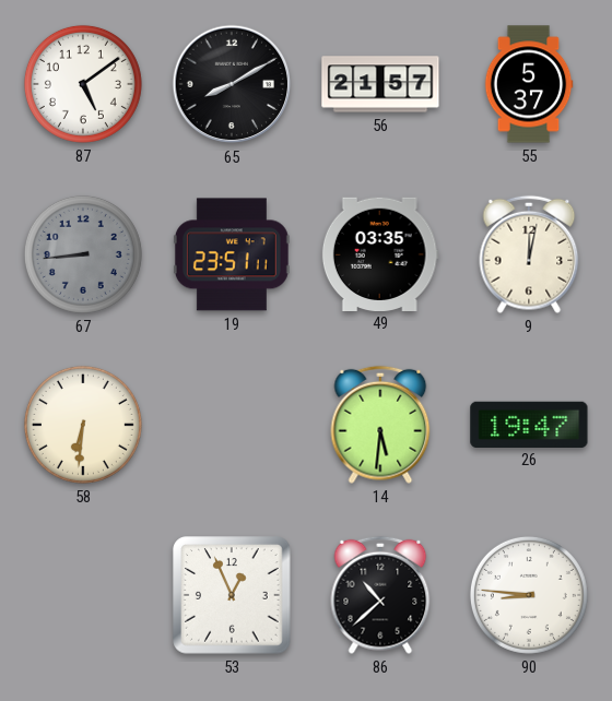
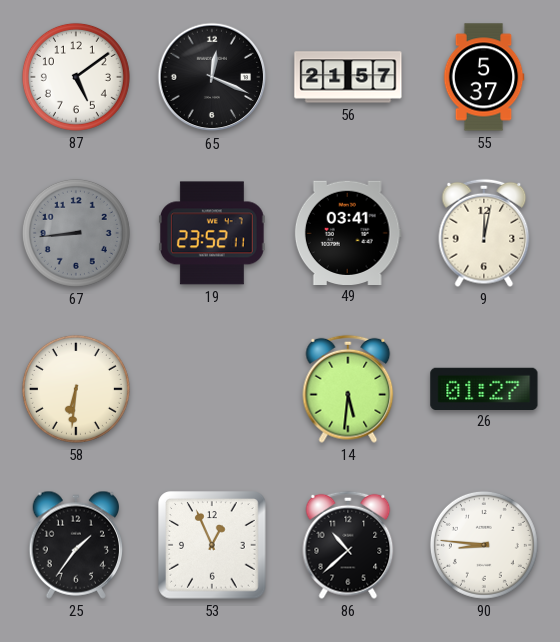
65: 8:10 -> 12:19
19: 23:51 -> 23:52
49: 03:35 -> 03:41
26: 19:47 -> 01:27
25: none -> 1:36
